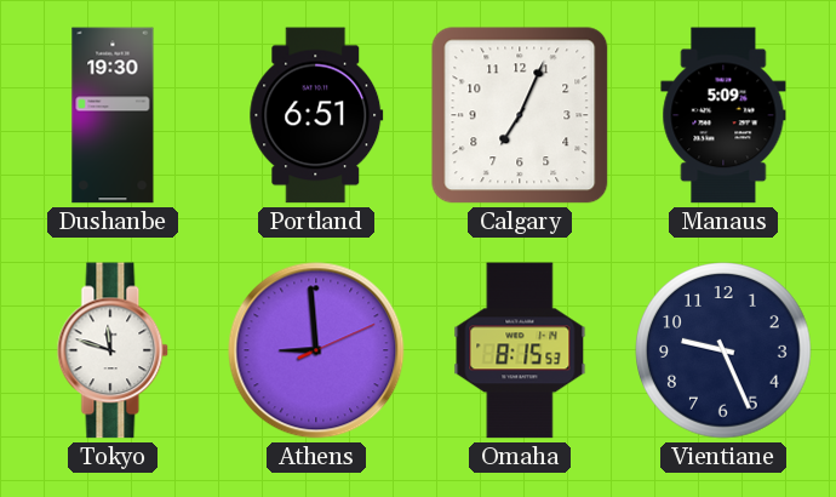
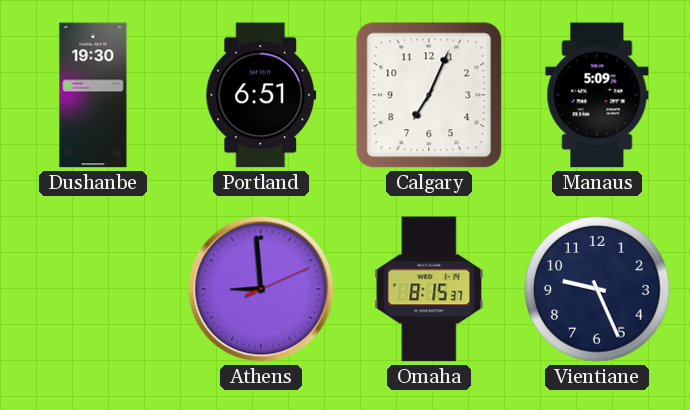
Tokyo: 11:48 -> none
Omaha: 8:15:53 -> 8:15:37
